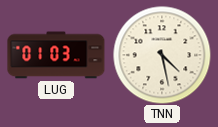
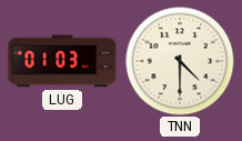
TNN: 4:28 -> 4:30
